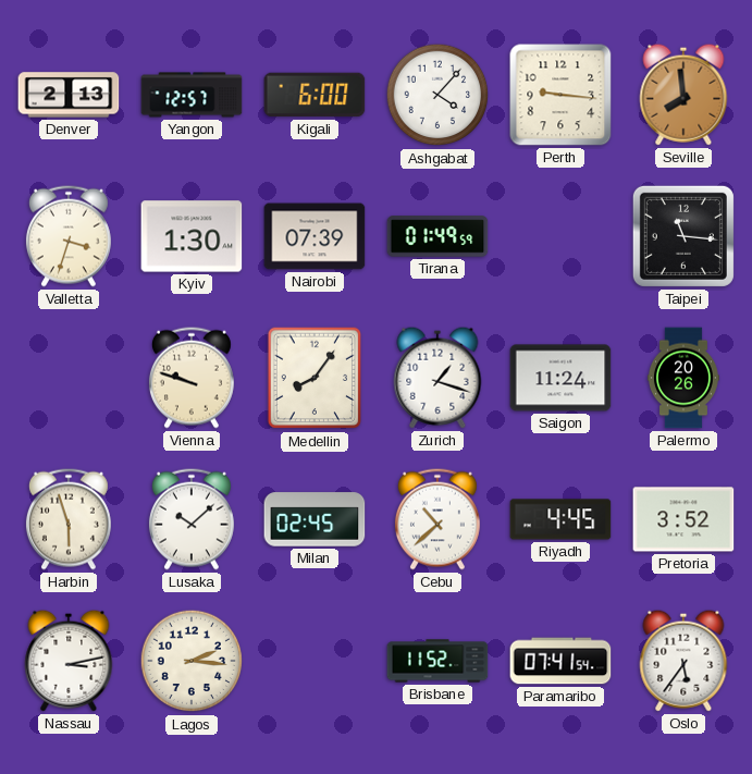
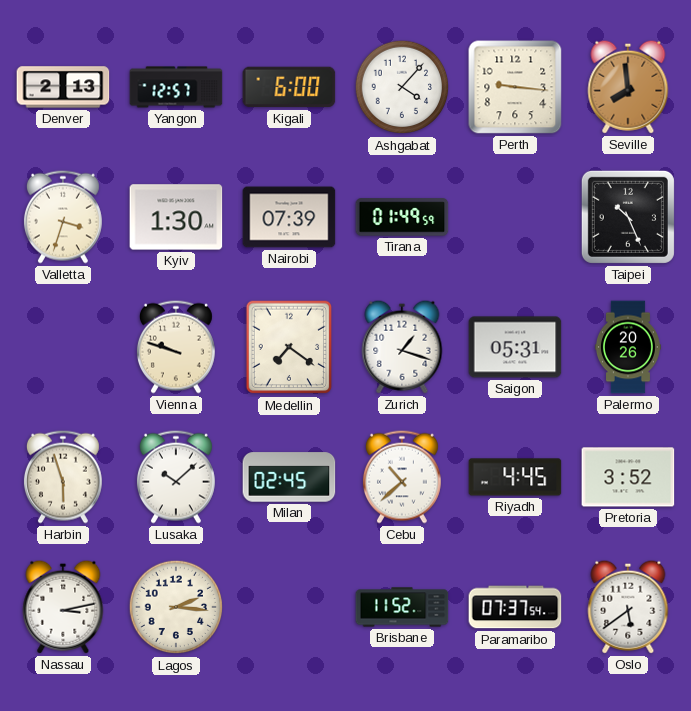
Taipei: 11:16 -> 10:26
Medellin: 8:06 -> 7:21
Saigon: 11:24 -> 05:31
Paramaribo: 07:41 -> 07:37
Oslo: 5:36 -> 5:39
